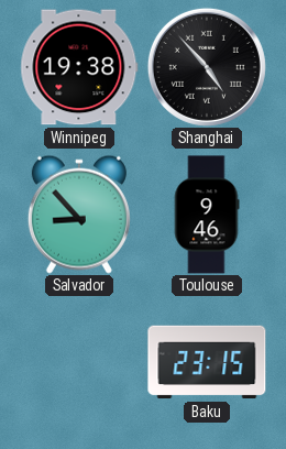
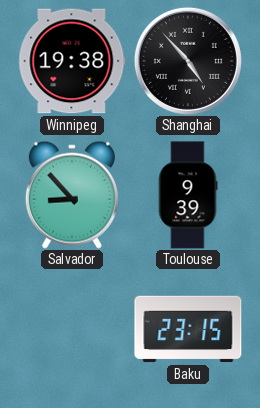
Toulouse: 9:46 -> 9:39
